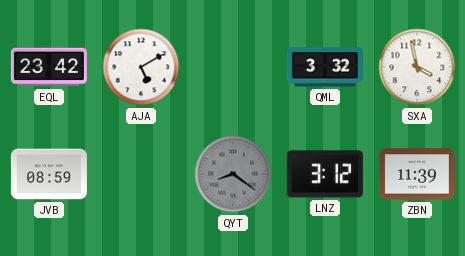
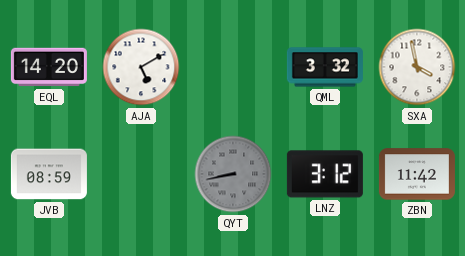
EQL: 23:42 -> 14:20
QYT: 8:21 -> 8:43
ZBN: 11:39 -> 11:42
